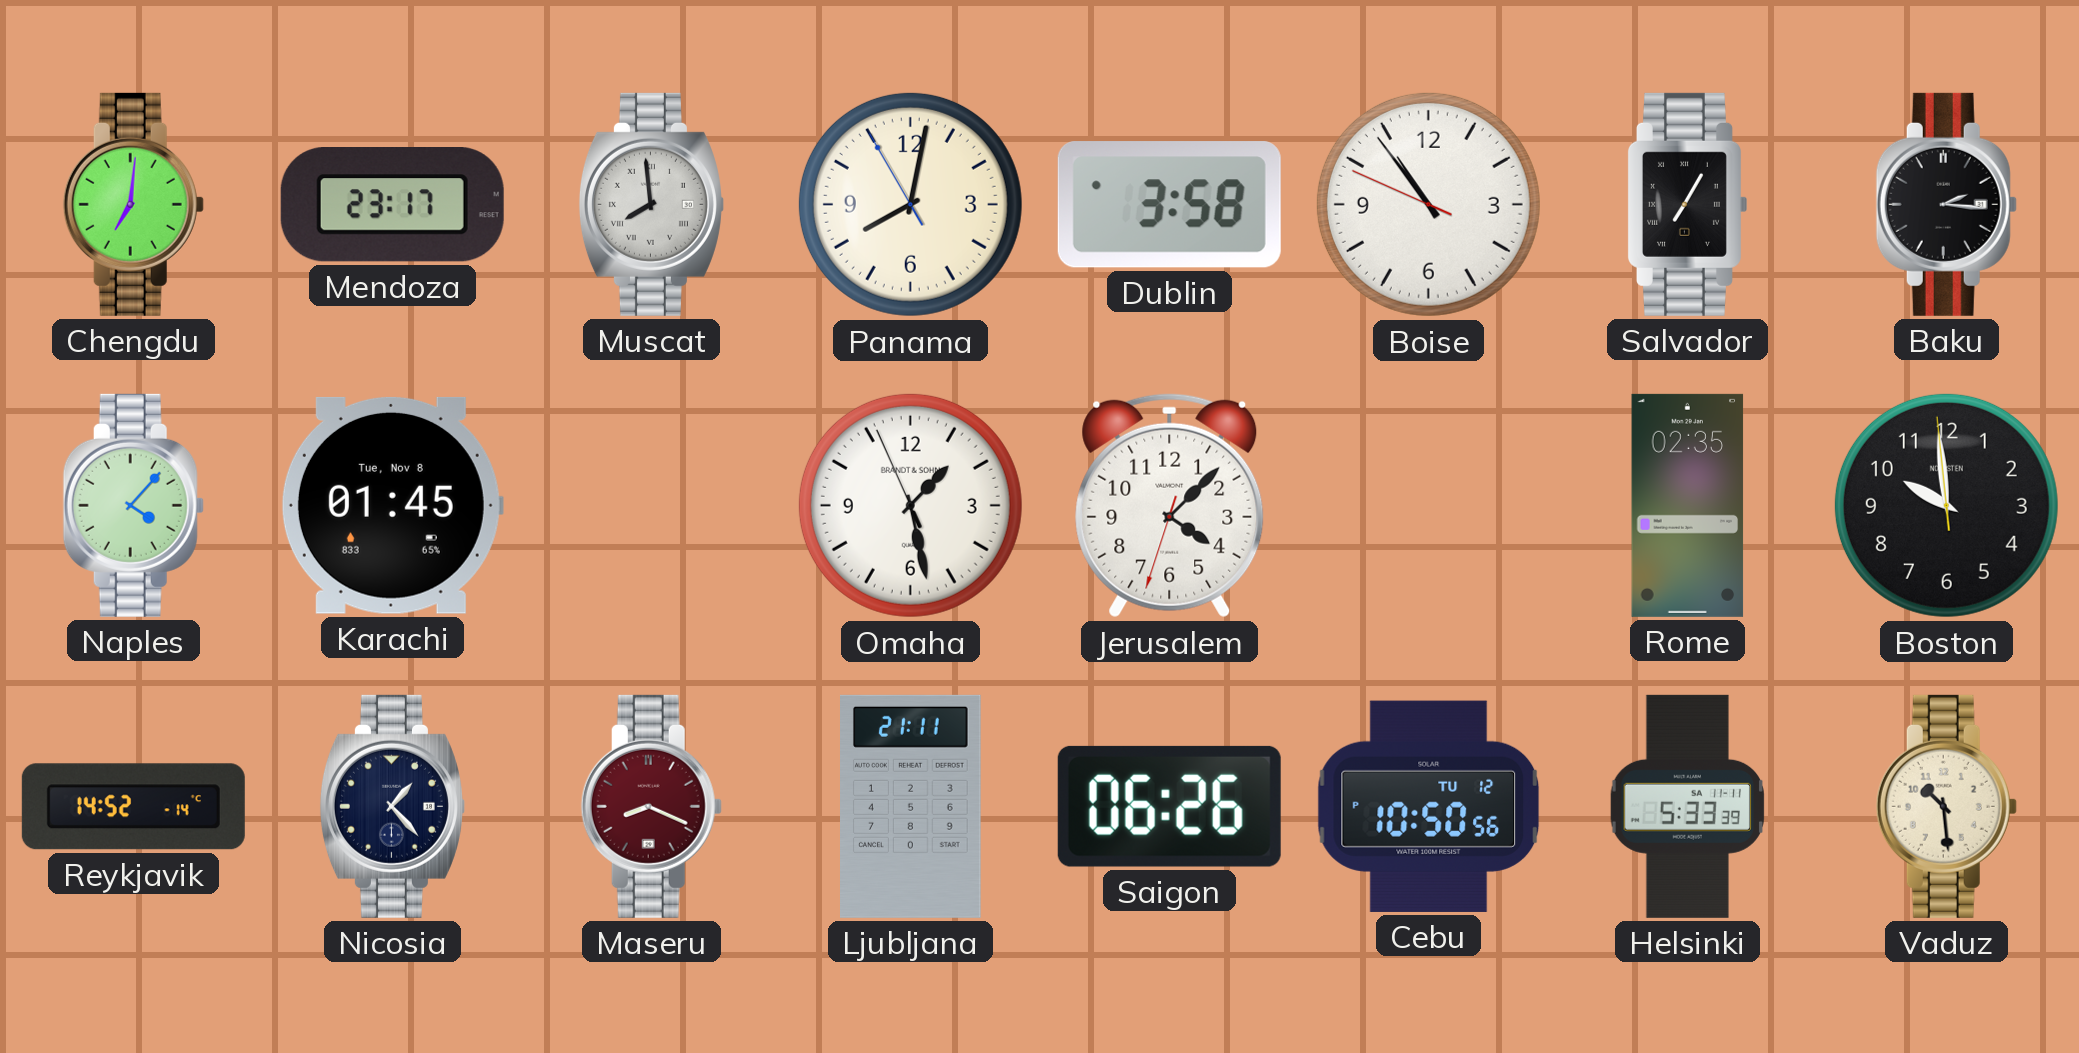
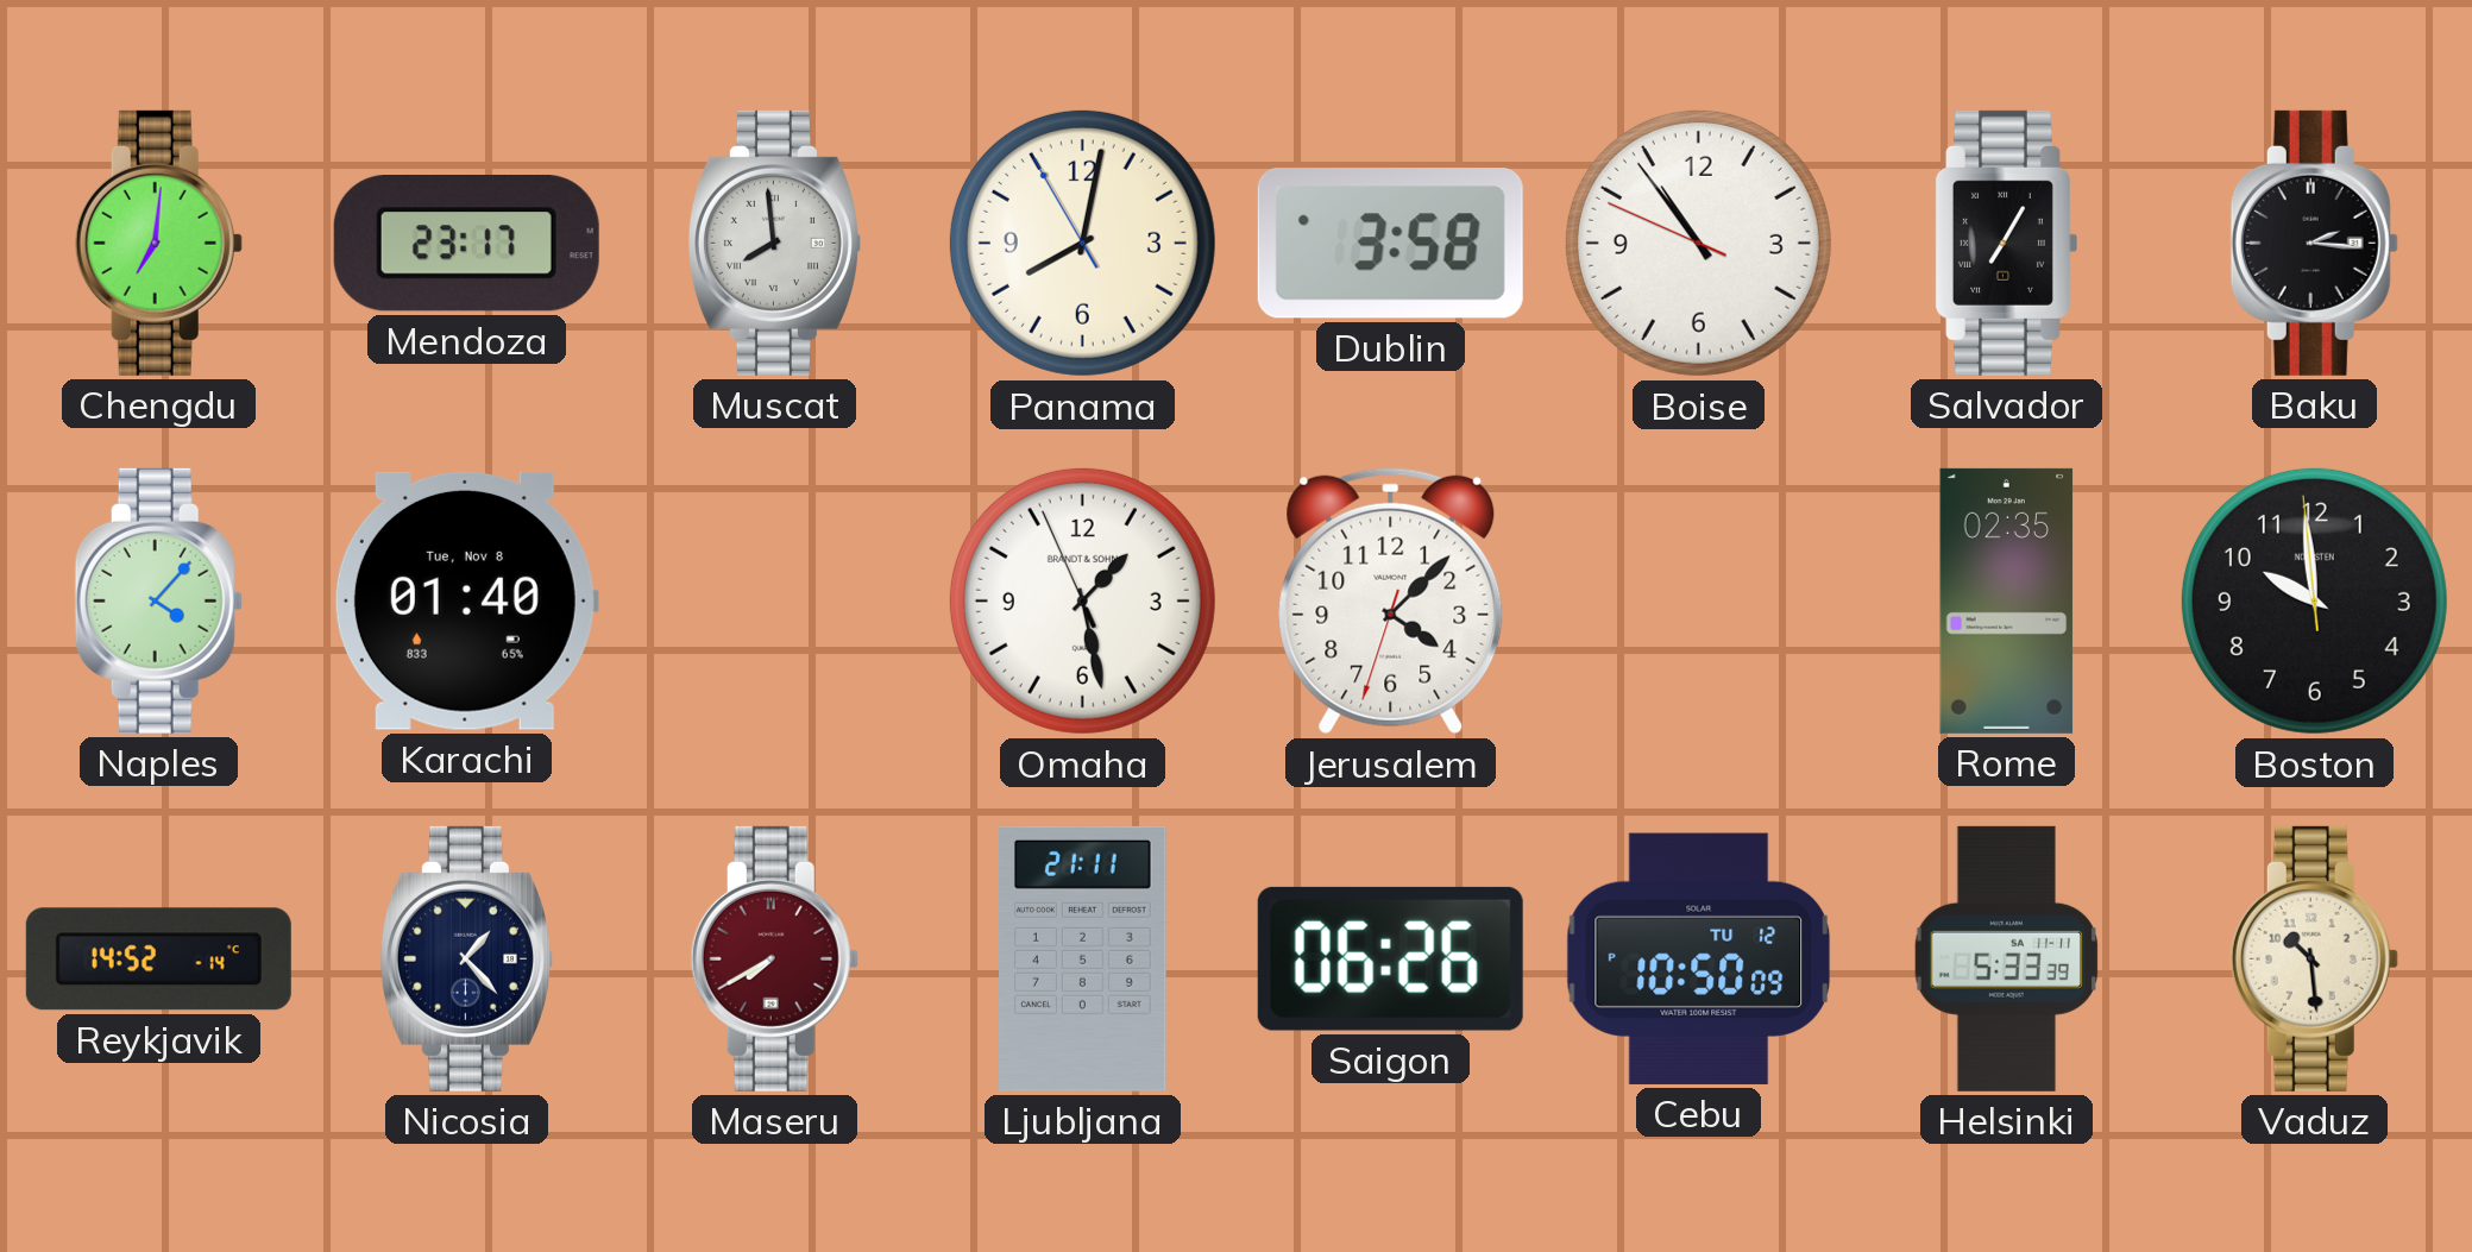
Karachi: 01:45 -> 01:40
Maseru: 8:19 -> 7:40
Cebu: 10:50:56 PM -> 10:50:09 PM
